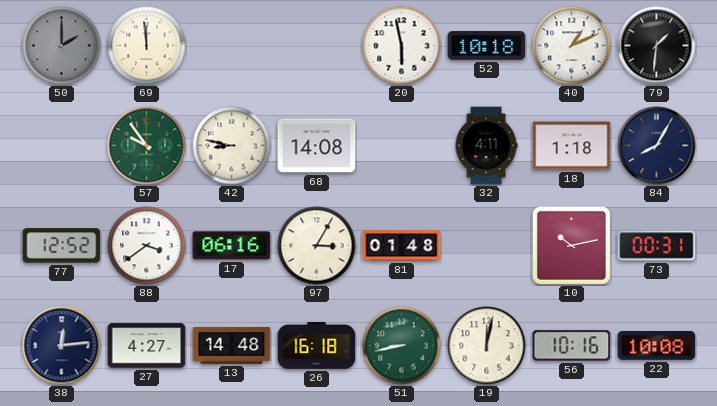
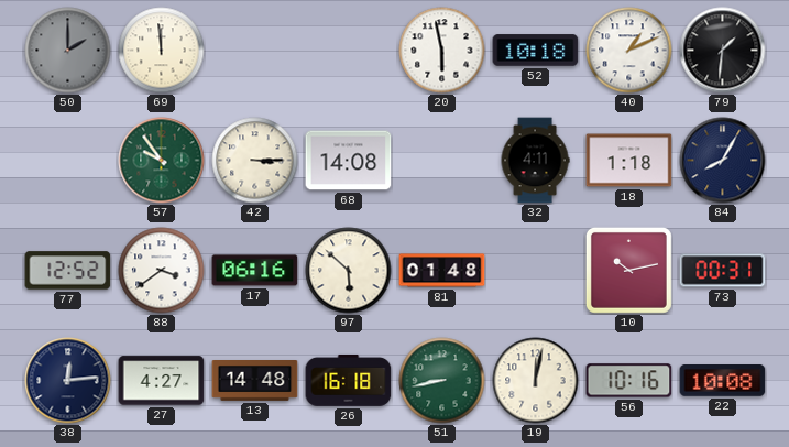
42: 8:47 -> 3:15
97: 3:05 -> 5:52
